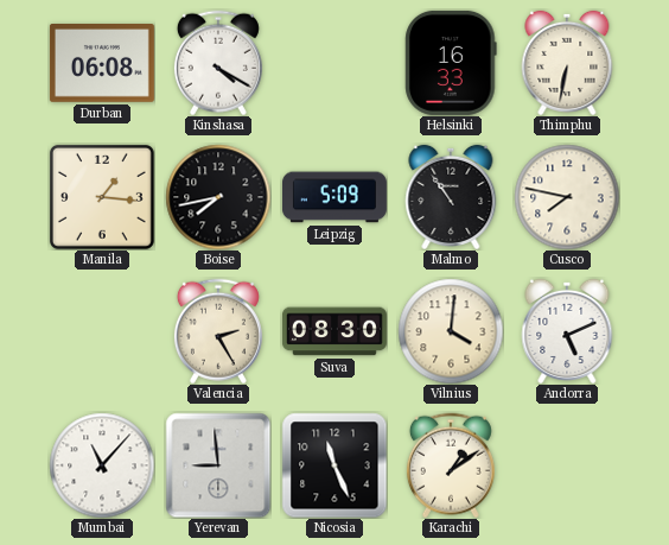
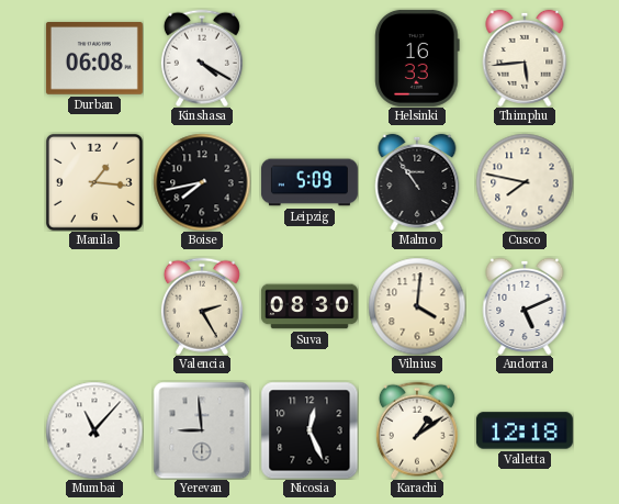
Thimphu: 6:32 -> 5:44
Nicosia: 11:26 -> 12:26
Valletta: none -> 12:18
